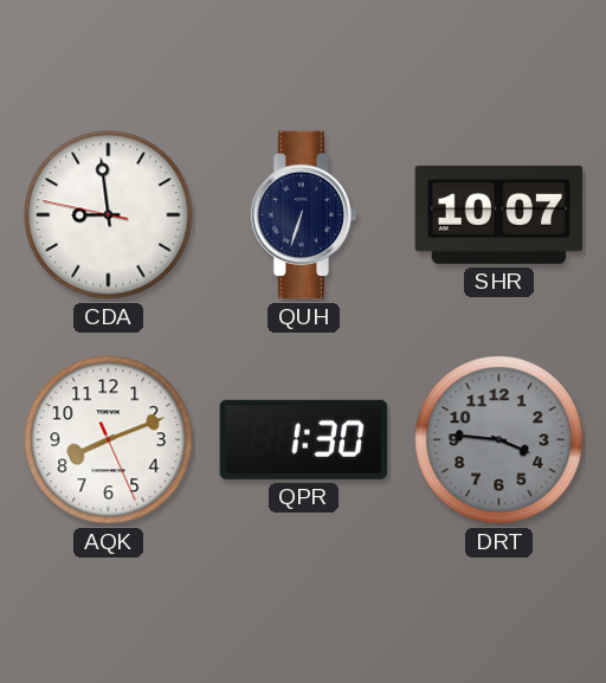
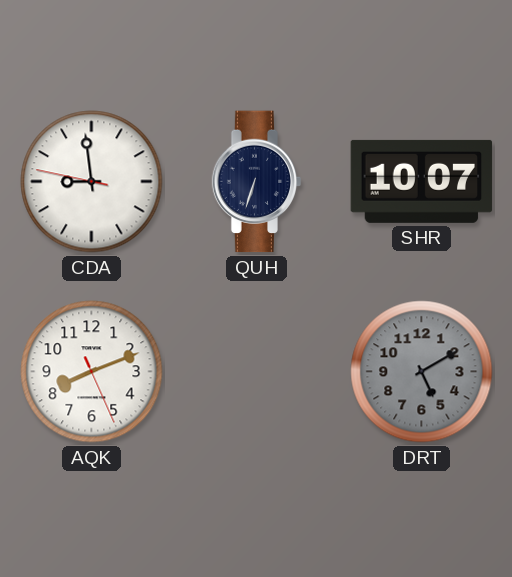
QPR: 1:30 -> none
DRT: 3:46 -> 5:10
